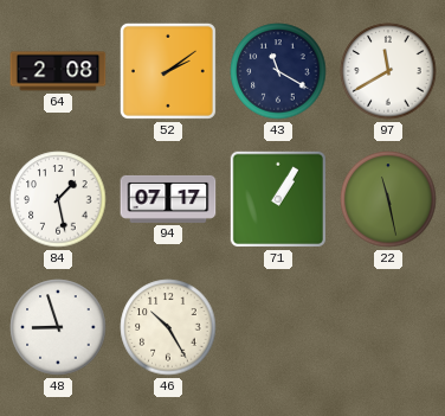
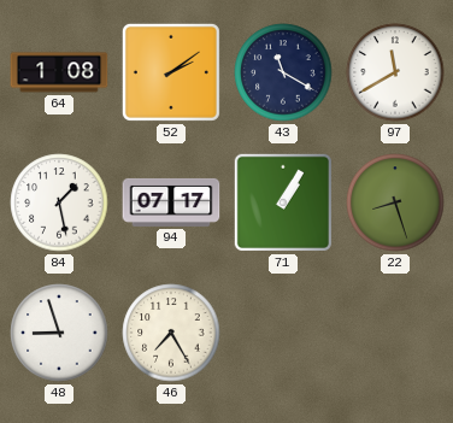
64: 2:08 -> 1:08
22: 11:28 -> 8:27
46: 10:25 -> 7:25
